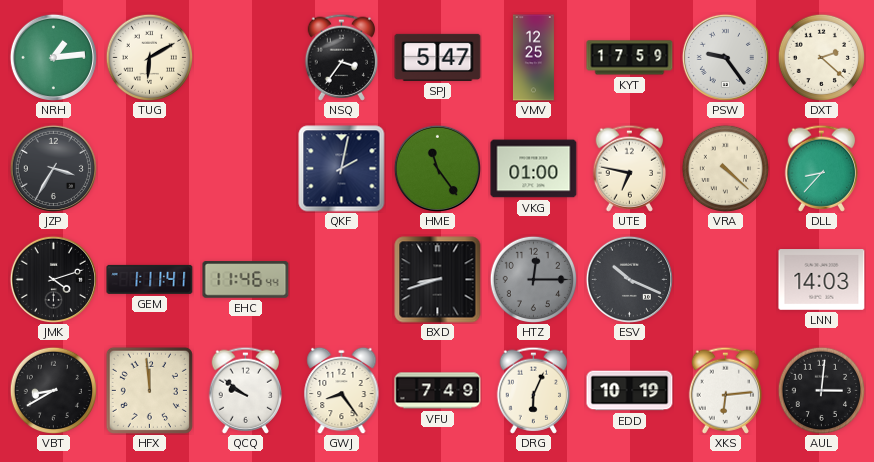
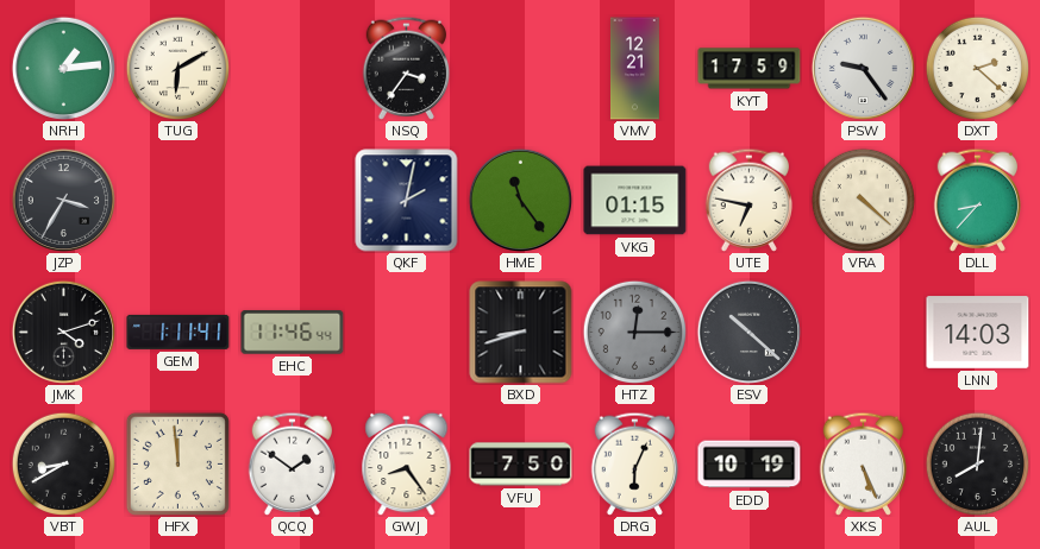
SPJ: 5:47 -> none
VMV: 12:25 -> 12:21
VKG: 01:00 -> 01:15
ESV: 10:19 -> 10:22
QCQ: 9:51 -> 1:51
VFU: 7:49 -> 7:50
XKS: 6:14 -> 5:26
AUL: 3:01 -> 8:01
